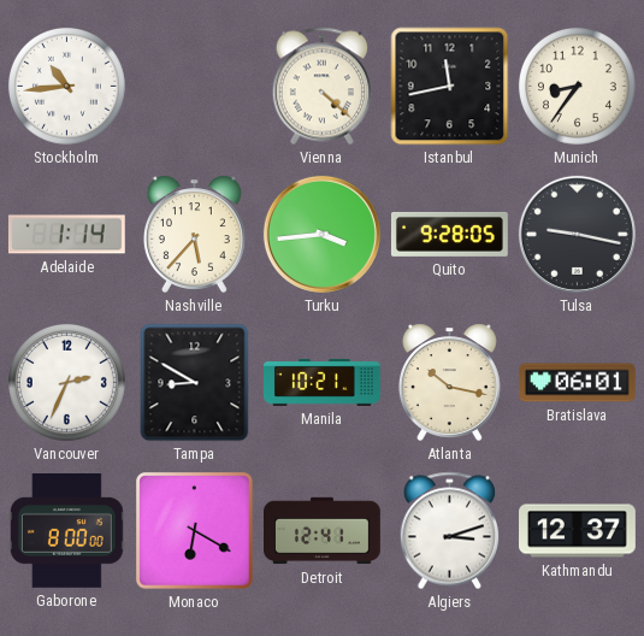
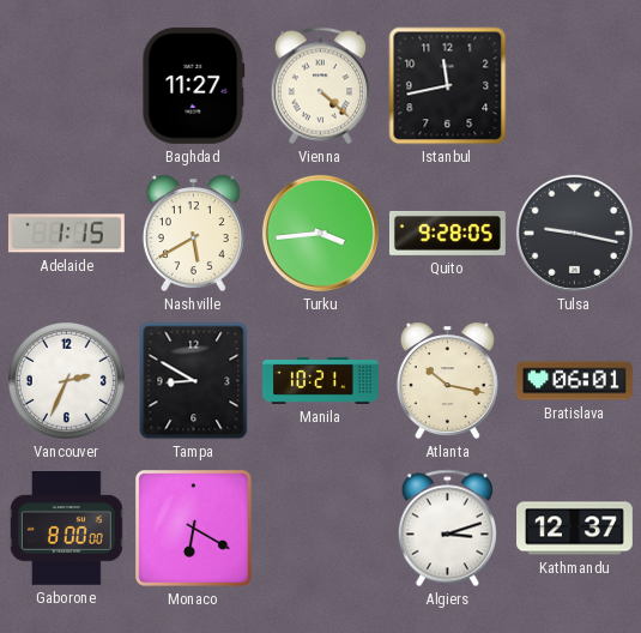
Stockholm: 10:44 -> none
Baghdad: none -> 11:27
Munich: 8:36 -> none
Adelaide: 1:14 -> 1:15
Nashville: 5:37 -> 5:40
Detroit: 12:41 -> none
